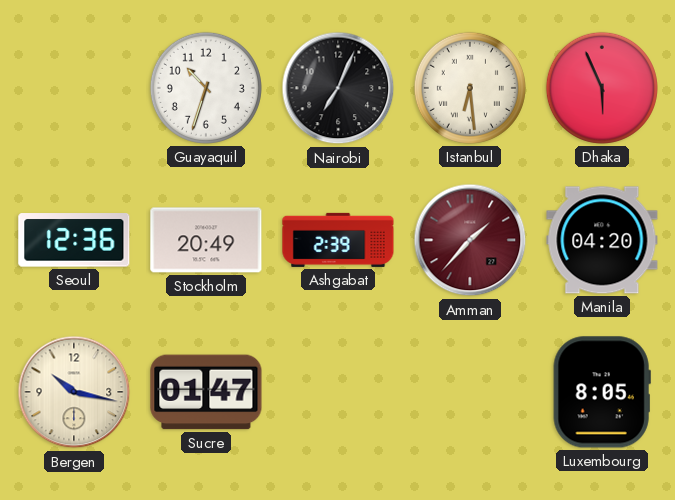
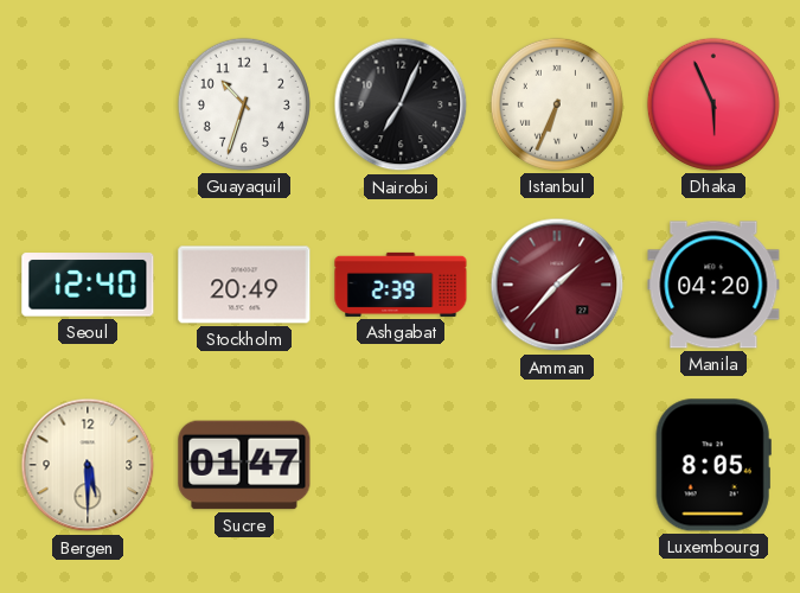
Istanbul: 6:29 -> 6:34
Seoul: 12:36 -> 12:40
Bergen: 10:17 -> 5:30
